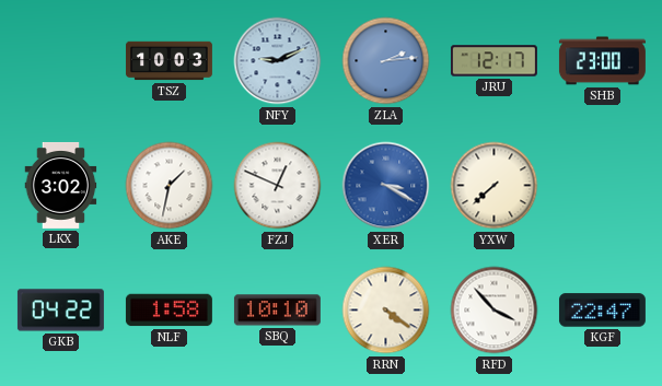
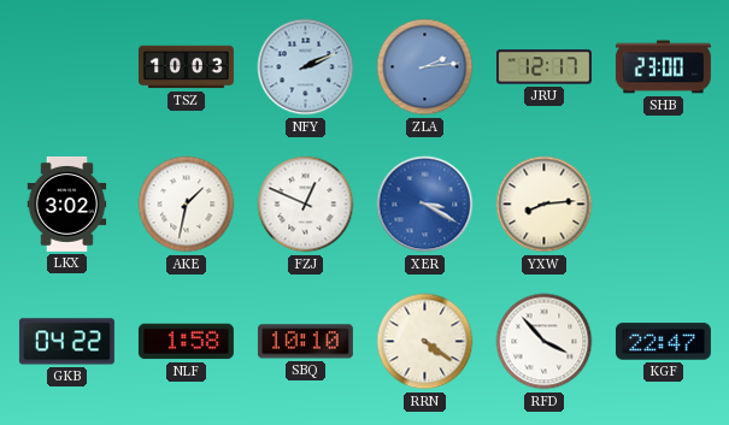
NFY: 9:11 -> 2:11
YXW: 7:38 -> 8:14
